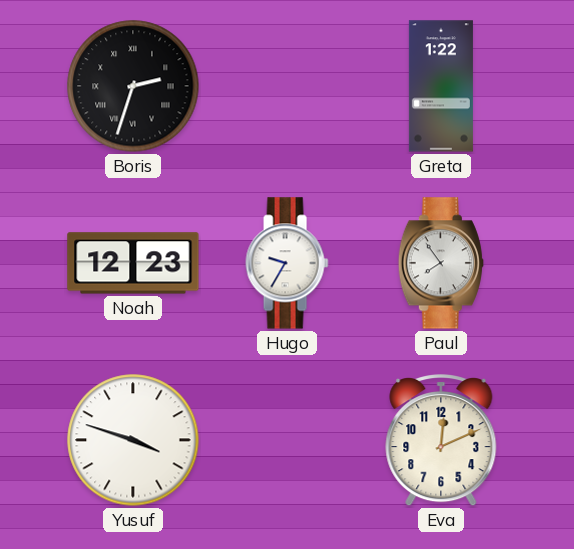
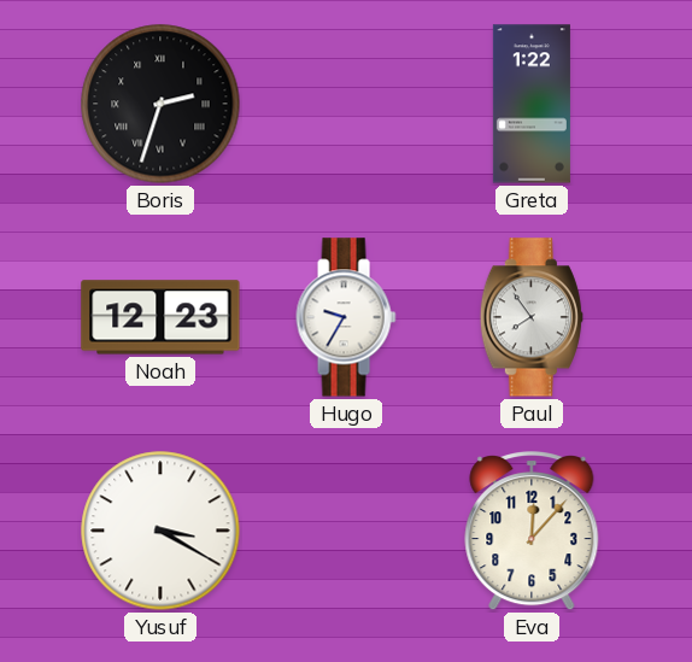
Yusuf: 3:48 -> 3:20
Eva: 12:11 -> 12:07
